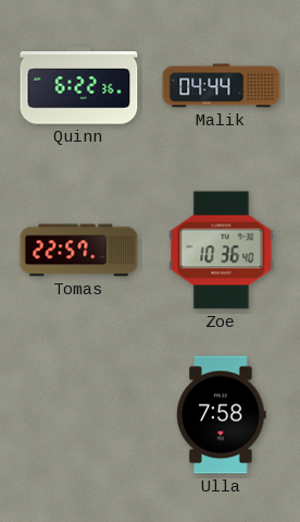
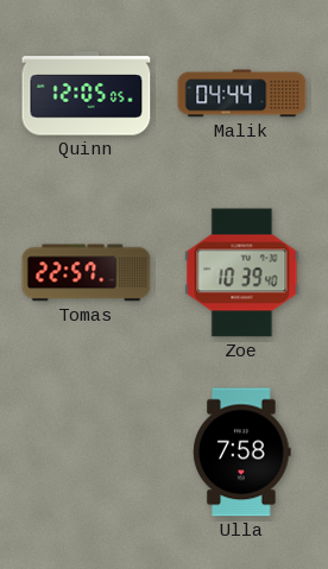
Quinn: 6:22 -> 12:05
Zoe: 10:36 -> 10:39
